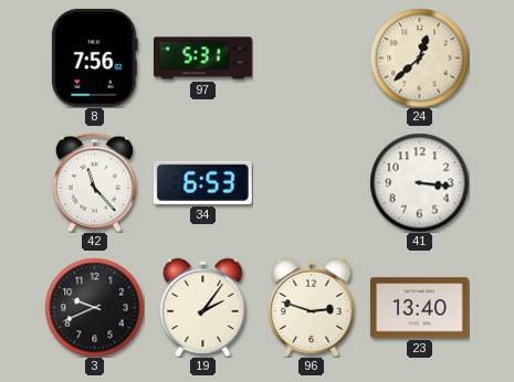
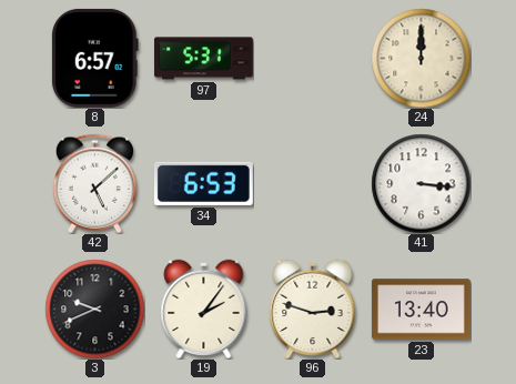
8: 7:56 -> 6:57
24: 12:38 -> 12:00
42: 11:23 -> 5:08
